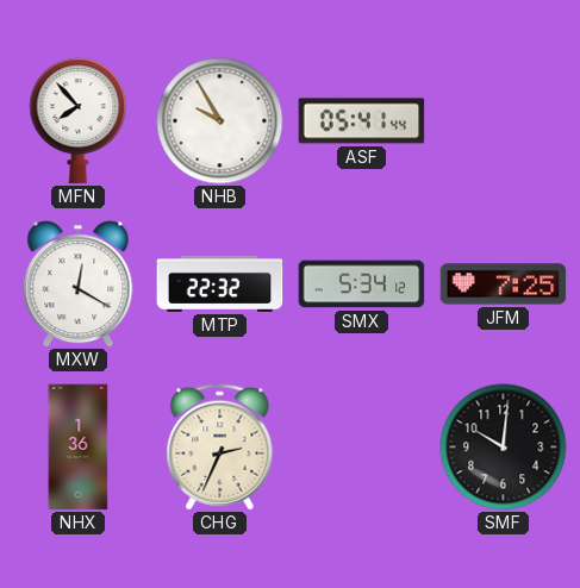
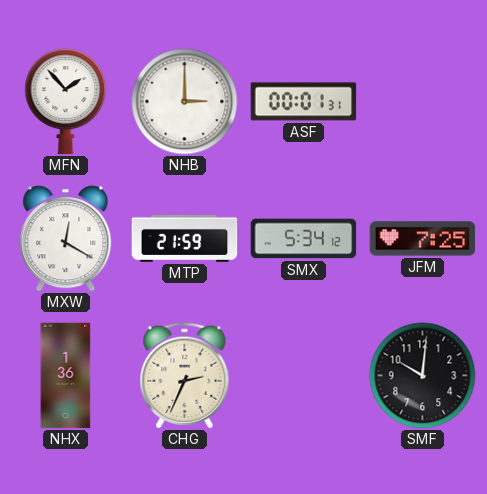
MFN: 7:53 -> 1:53
NHB: 9:55 -> 3:00
ASF: 05:41 -> 00:01
MTP: 22:32 -> 21:59
